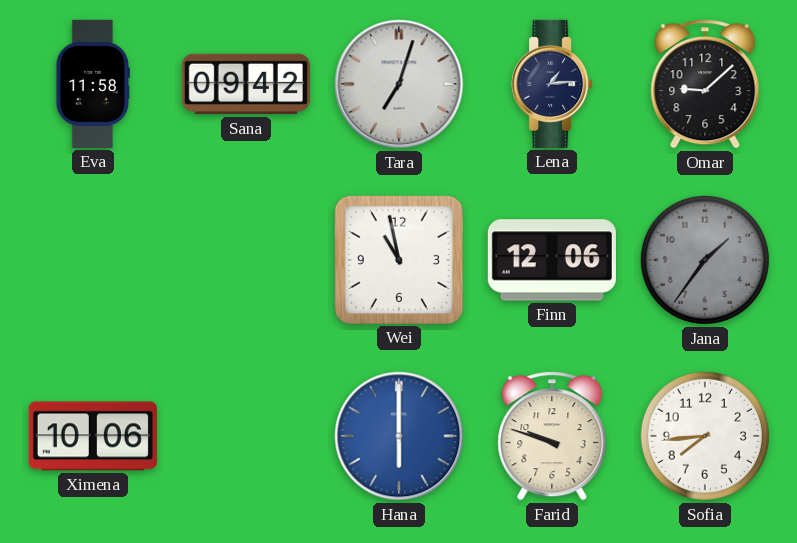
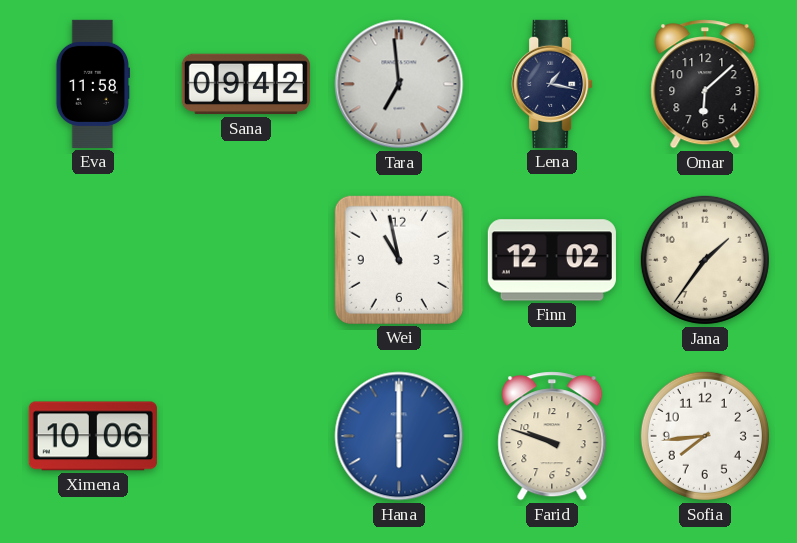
Tara: 7:03 -> 6:59
Lena: 1:14 -> 1:17
Omar: 9:08 -> 6:08
Finn: 12:06 -> 12:02
Jana dial: grey -> cream
